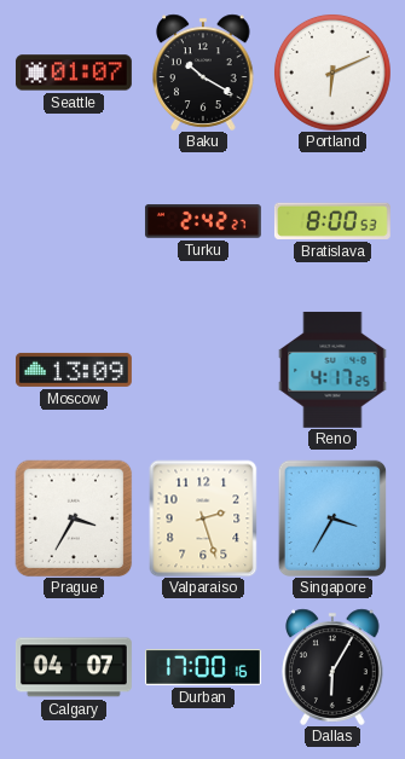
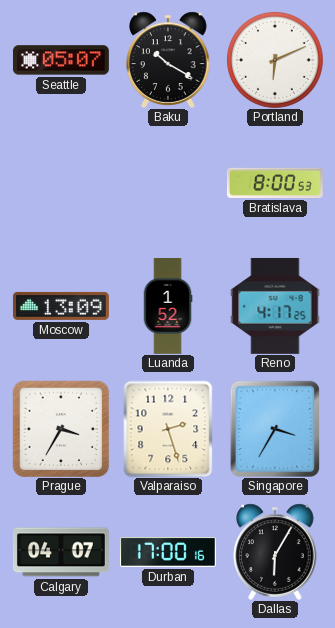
Seattle: 01:07 -> 05:07
Turku: 2:42 -> none
Luanda: none -> 1:52
